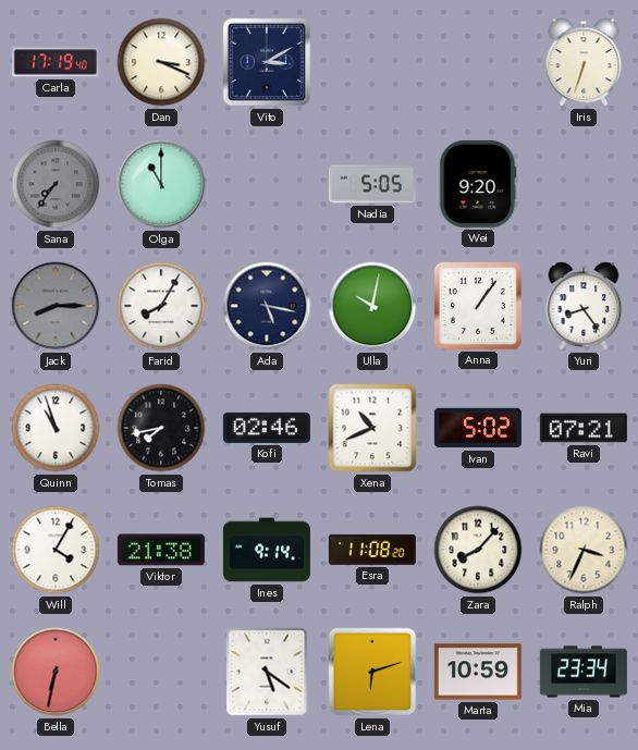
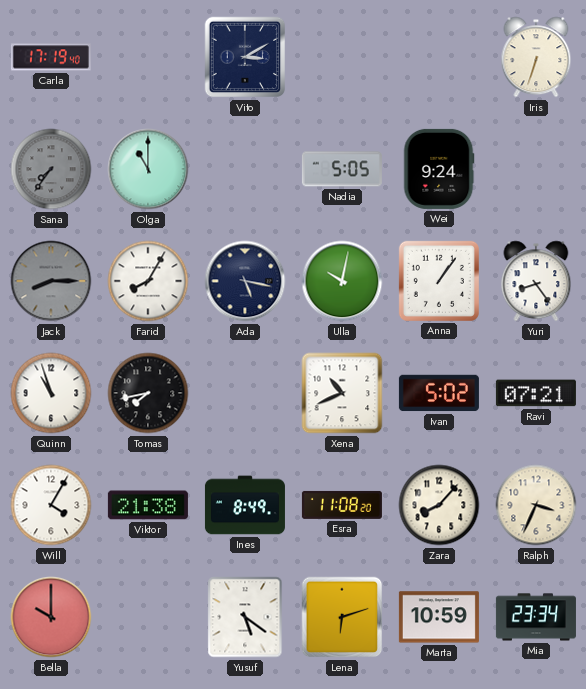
Dan: 3:19 -> none
Wei: 9:20 -> 9:24
Kofi: 02:46 -> none
Ines: 9:14 -> 8:49
Bella: 6:32 -> 10:00
